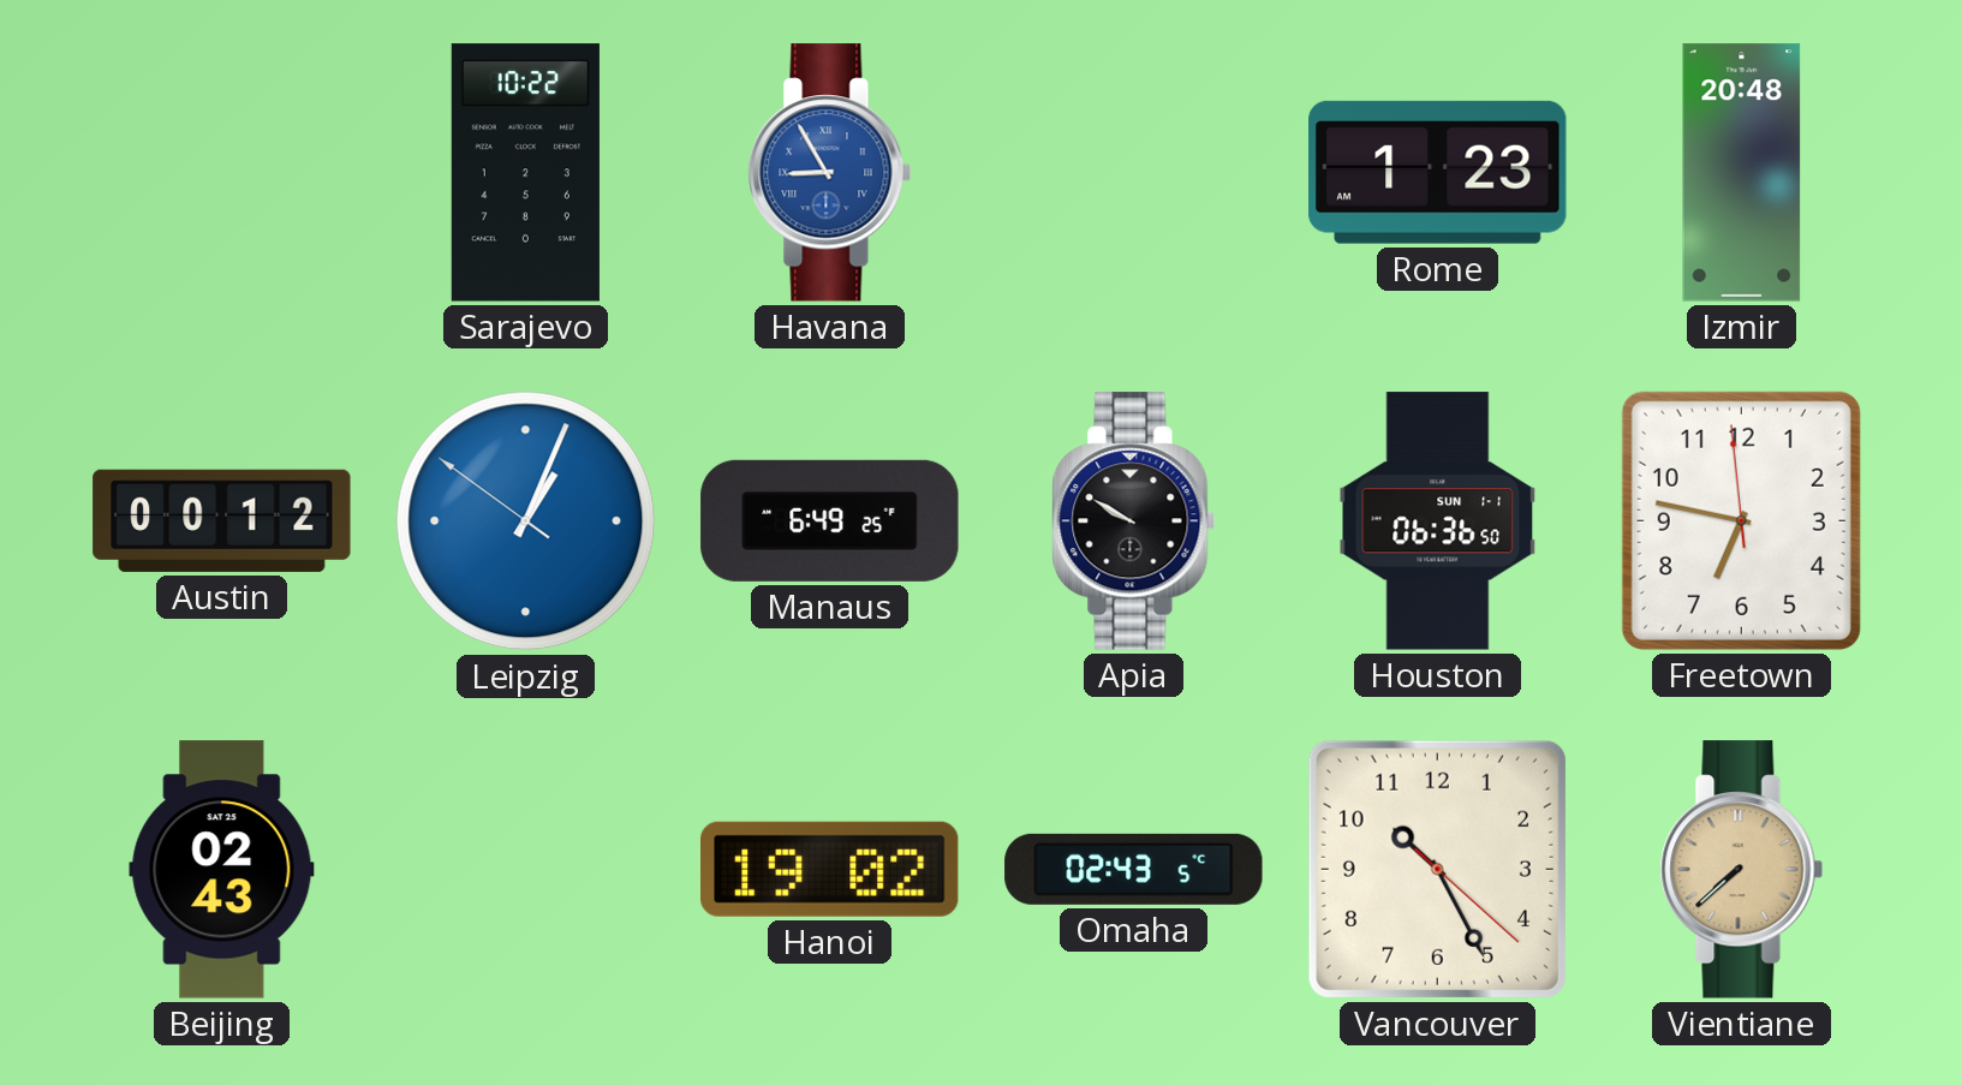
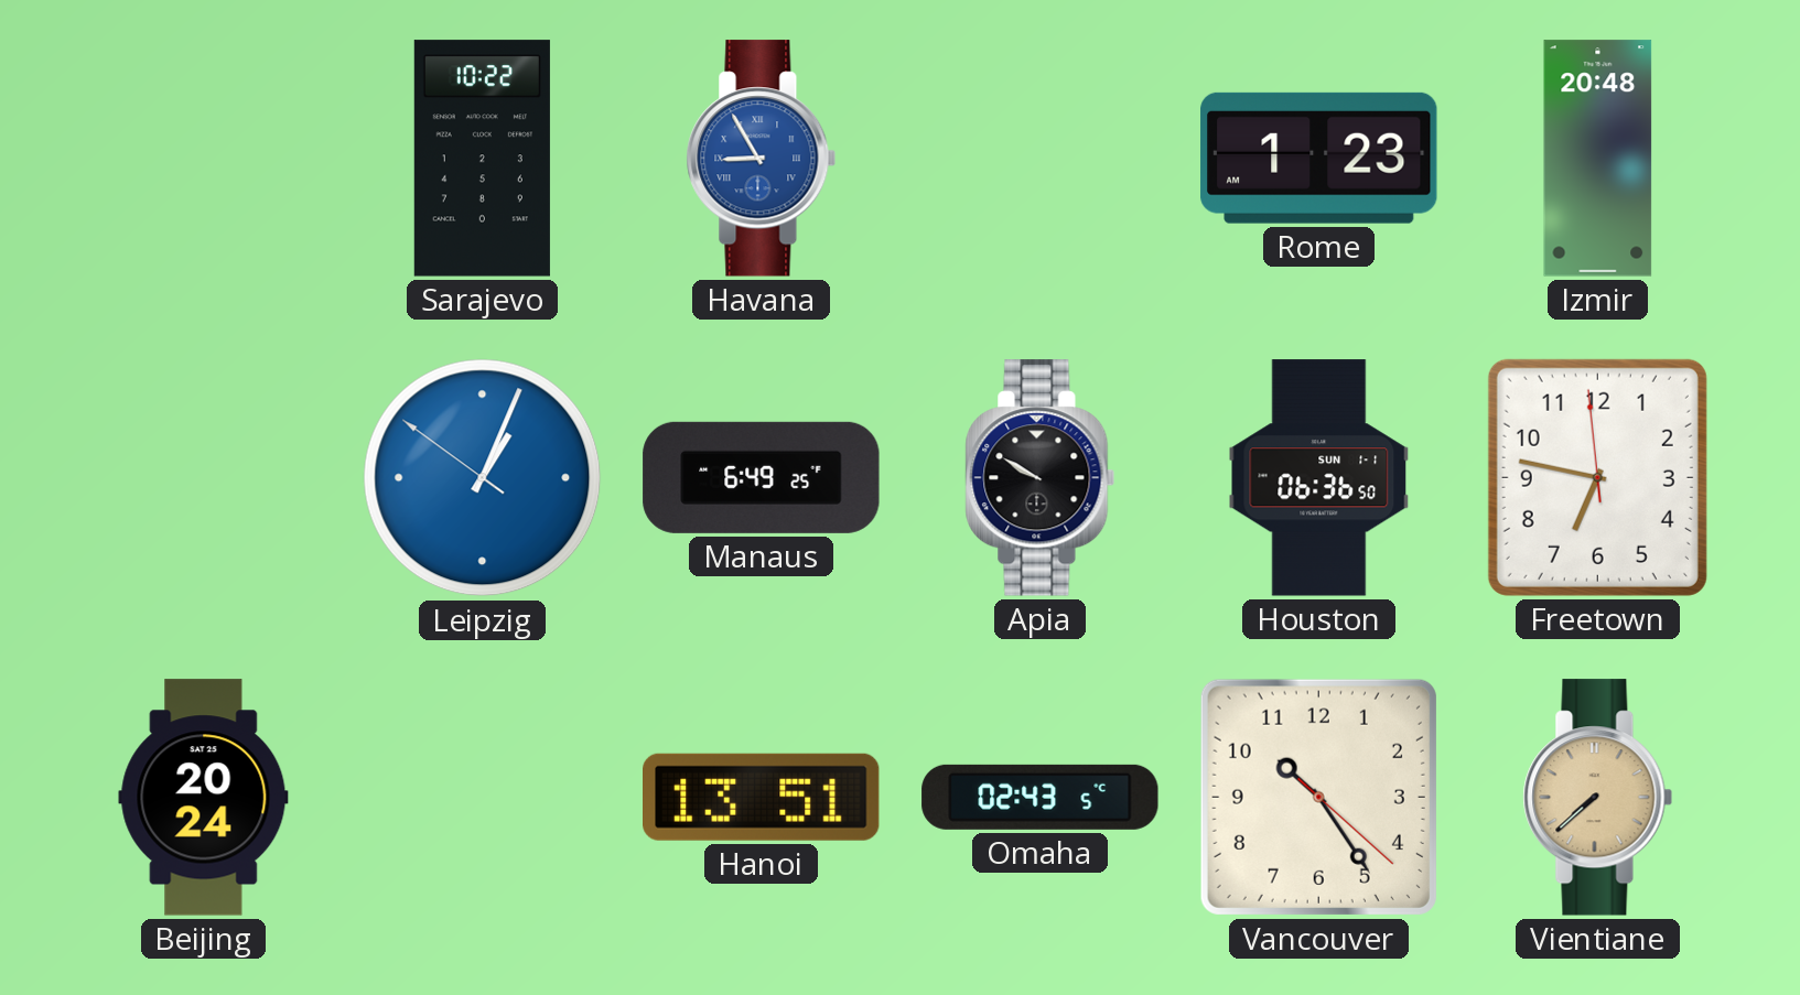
Austin: 00:12 -> none
Beijing: 02:43 -> 20:24
Hanoi: 19:02 -> 13:51
Vancouver: 10:25 -> 10:24
